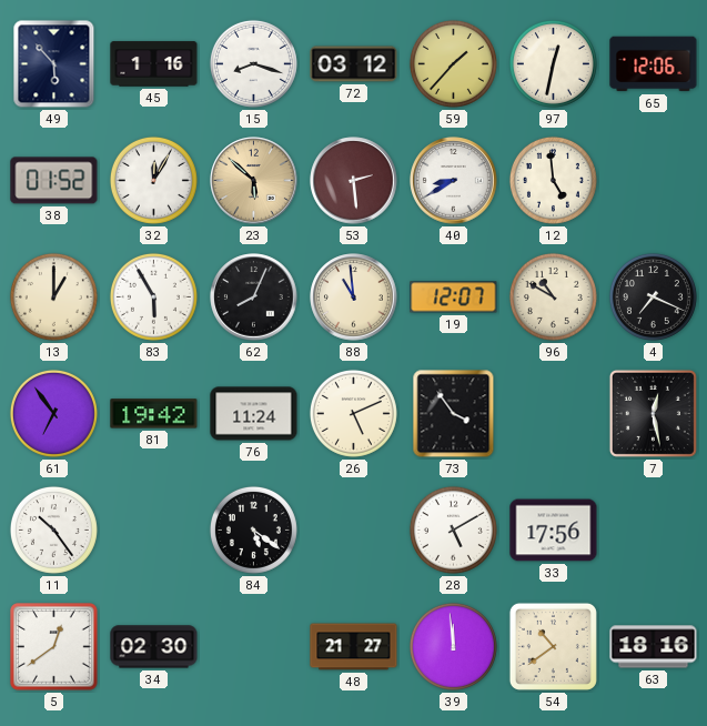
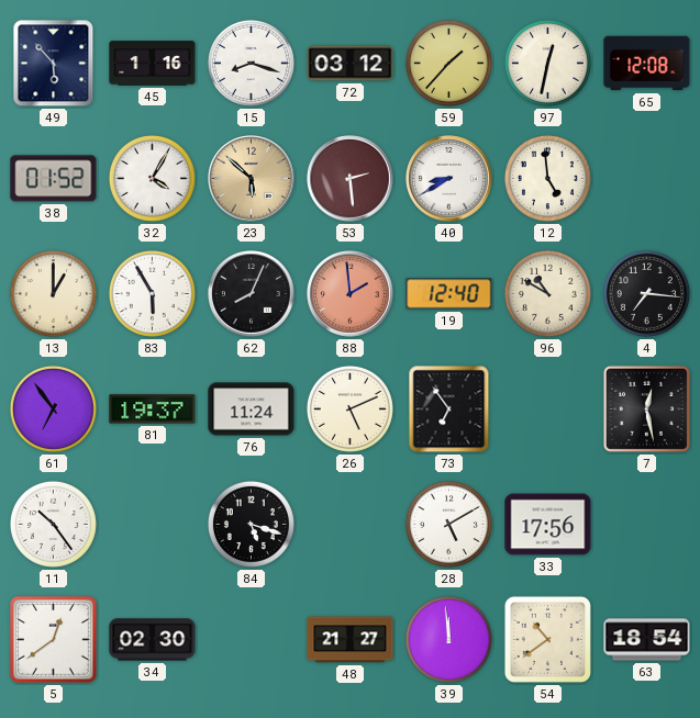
65: 12:06 -> 12:08
32: 12:05 -> 4:05
88: 10:59 -> 1:59
88 dial: cream -> salmon
19: 12:07 -> 12:40
4: 7:19 -> 7:16
81: 19:42 -> 19:37
73: 3:54 -> 6:54
84: 5:21 -> 5:18
63: 18:16 -> 18:54
